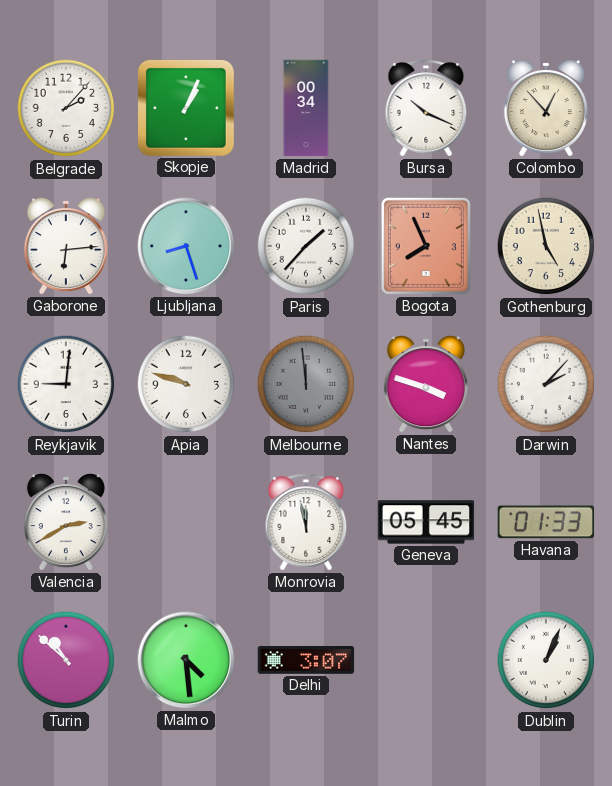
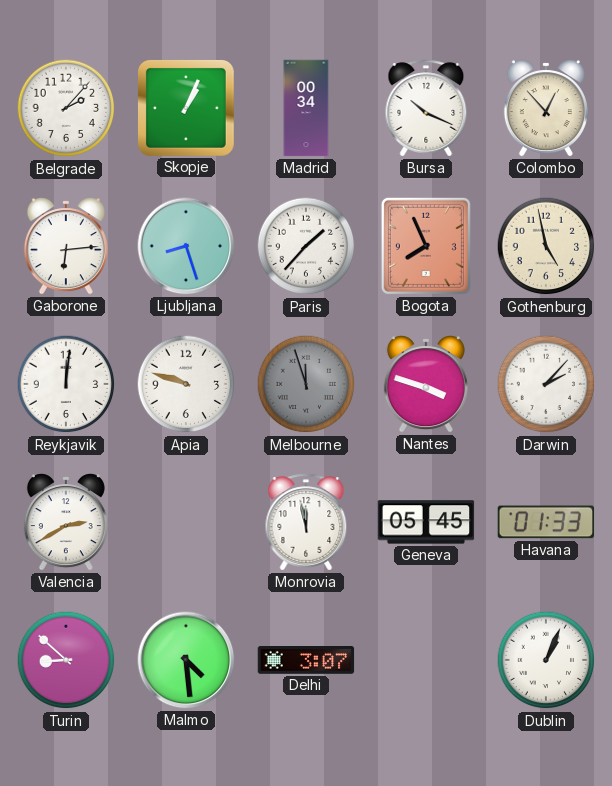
Reykjavik: 9:01 -> 12:01
Melbourne: 11:59 -> 11:57
Turin: 10:52 -> 8:52
